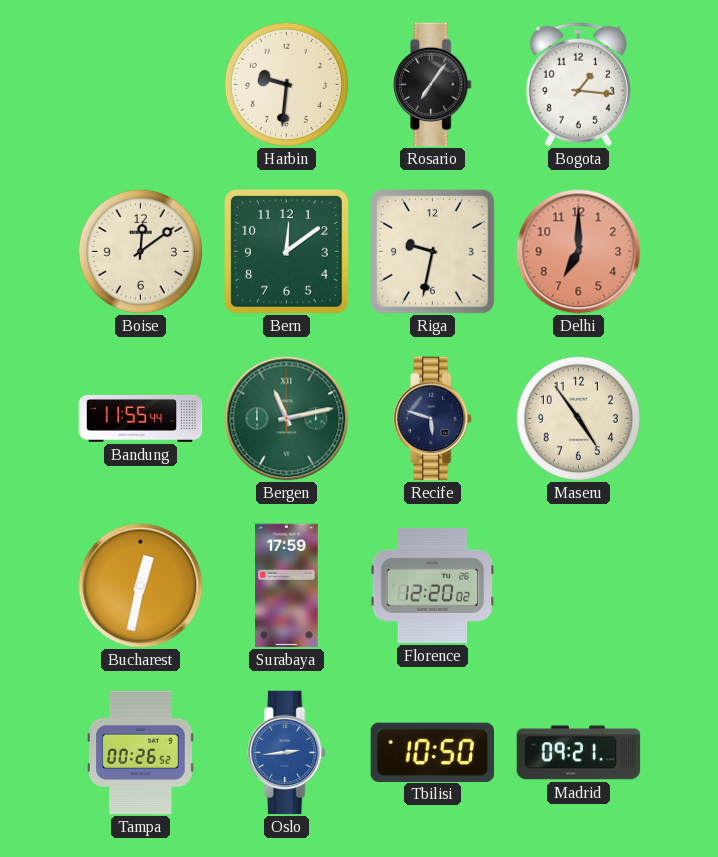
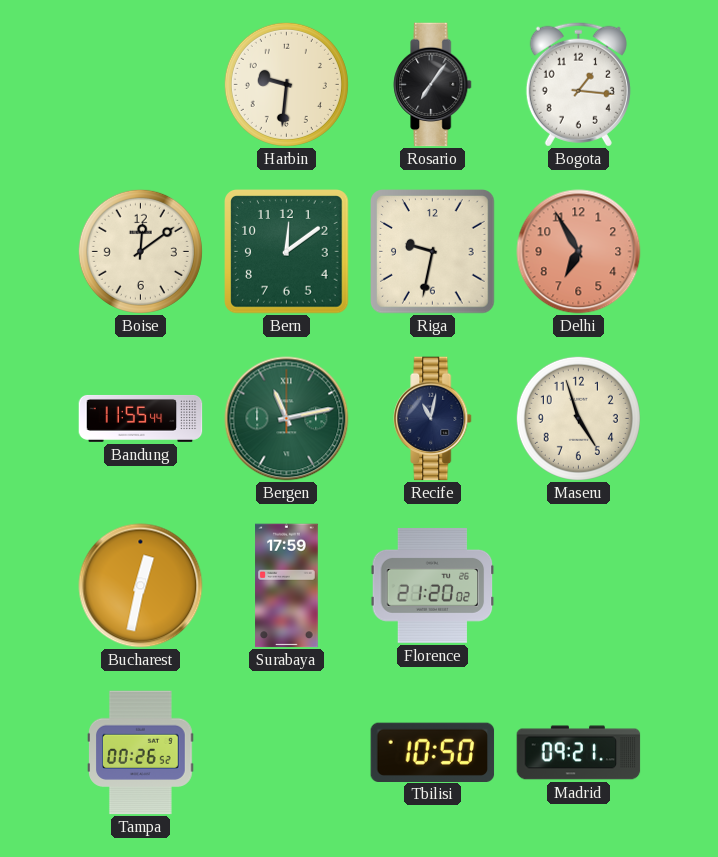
Delhi: 7:00 -> 6:55
Recife: 5:48 -> 11:02
Maseru: 4:54 -> 4:57
Florence: 12:20 -> 21:20
Oslo: 2:44 -> none
